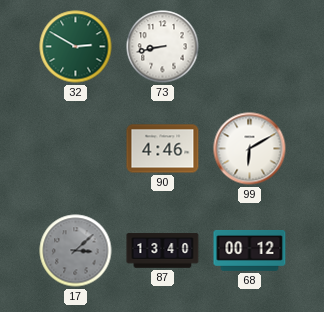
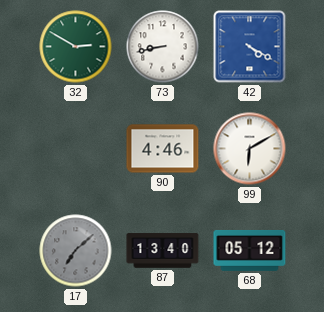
42: none -> 4:20
17: 3:08 -> 7:08
68: 00:12 -> 05:12
